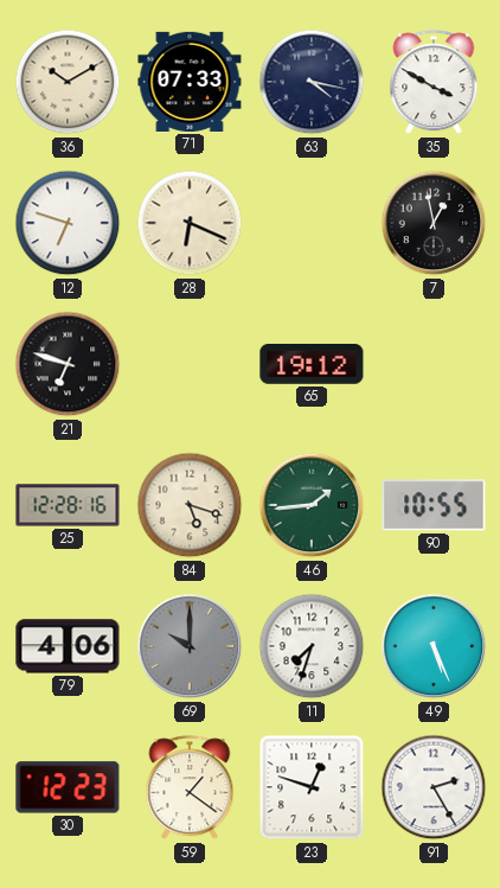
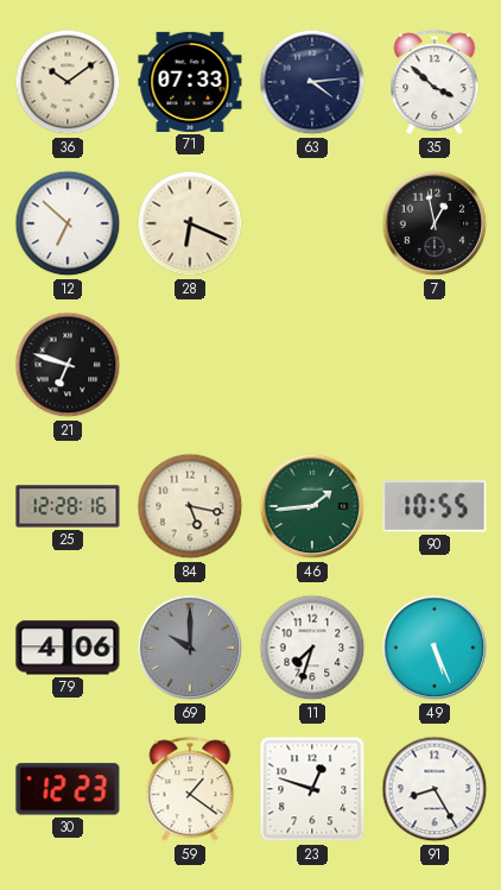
36: 10:10 -> 10:09
63: 4:17 -> 4:14
35: 3:50 -> 3:52
12: 6:48 -> 6:52
65: 19:12 -> none
84: 5:18 -> 5:17
91: 2:25 -> 8:25
